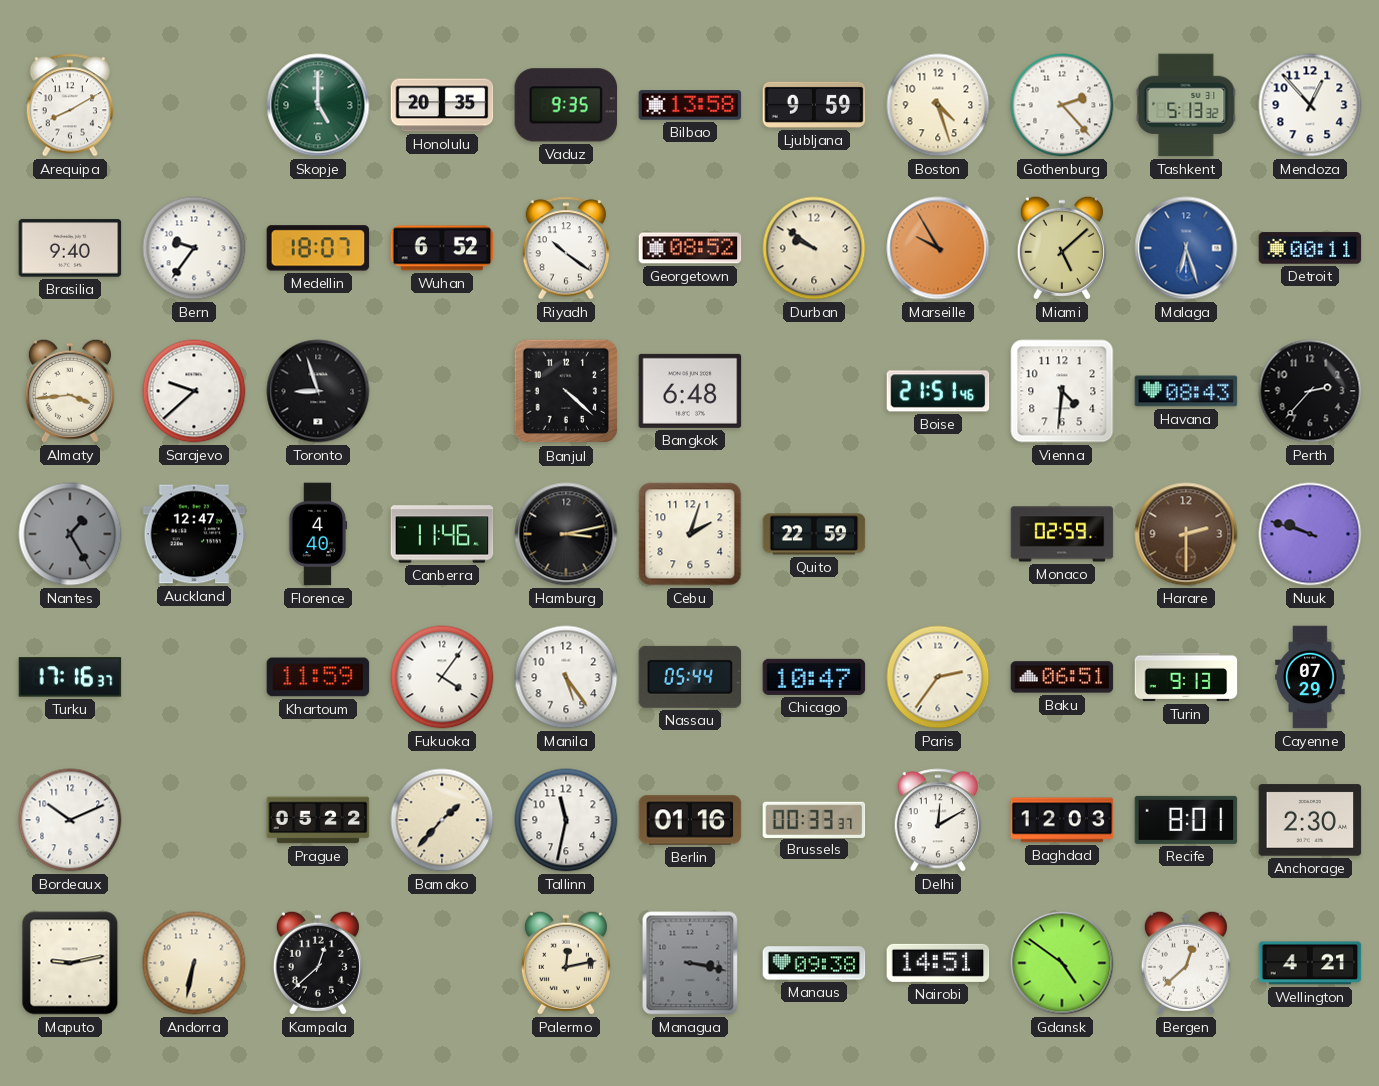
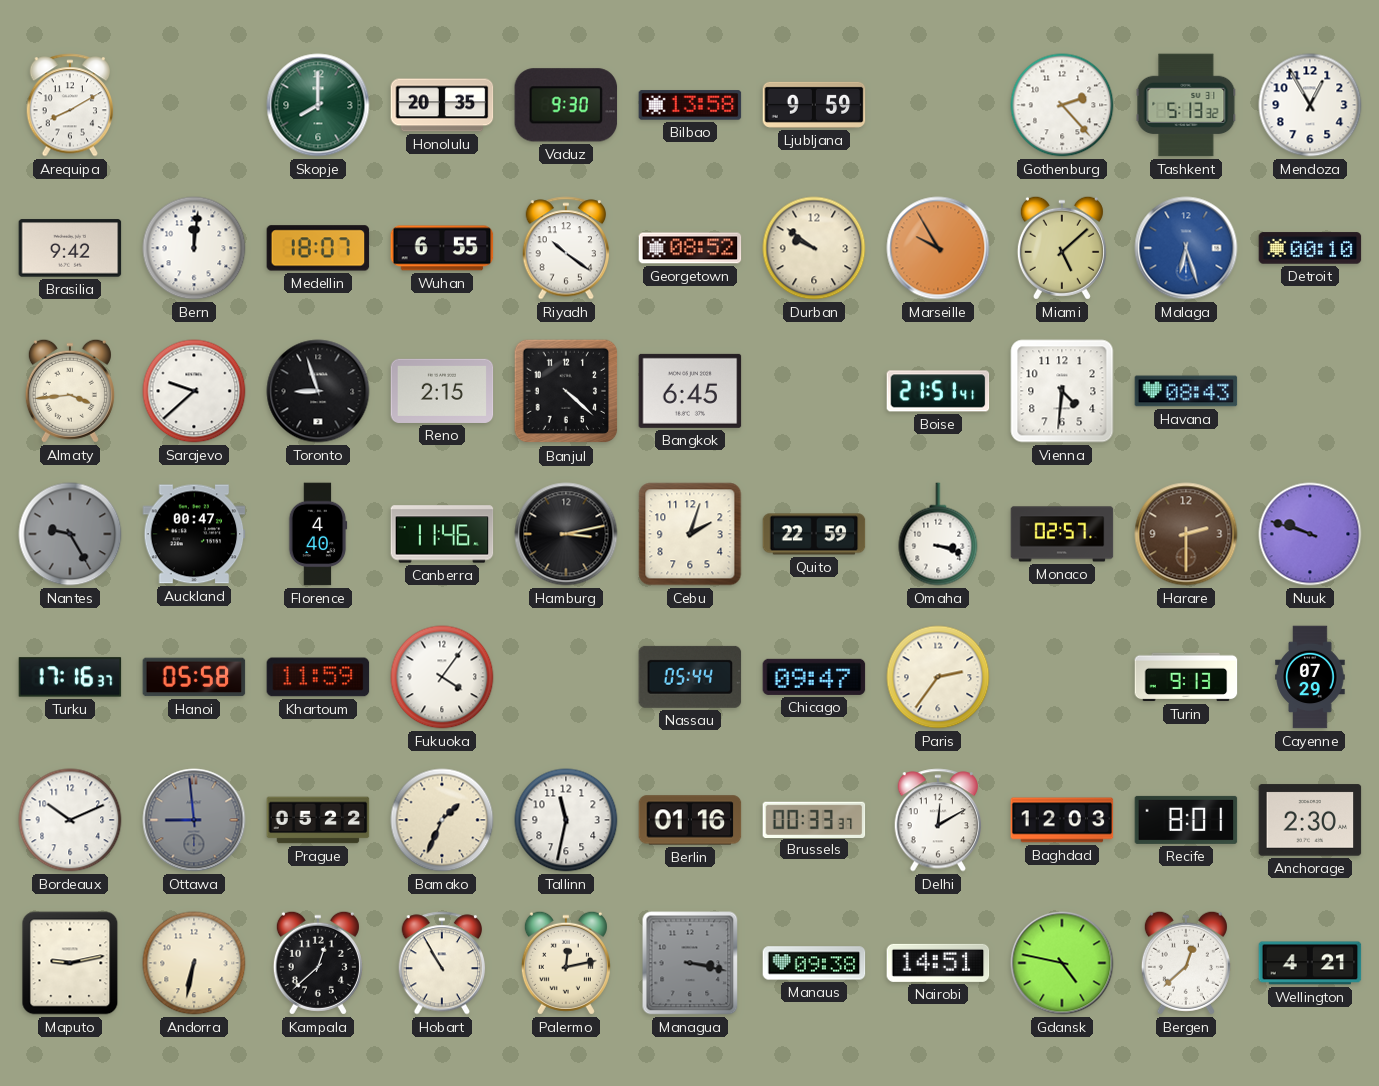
Skopje: 5:00 -> 8:00
Vaduz: 9:35 -> 9:30
Boston: 4:27 -> none
Mendoza: 12:53 -> 12:55
Brasilia: 9:40 -> 9:42
Bern: 9:36 -> 12:01
Wuhan: 6:52 -> 6:55
Detroit: 00:11 -> 00:10
Reno: none -> 2:15
Bangkok: 6:48 -> 6:45
Boise: 21:51:46 -> 21:51:41
Perth: 2:37 -> none
Nantes: 1:25 -> 9:25
Auckland: 12:47 -> 00:47
Omaha: none -> 3:18
Monaco: 02:59 -> 02:57
Hanoi: none -> 05:58
Manila: 5:24 -> none
Chicago: 10:47 -> 09:47
Baku: 06:51 -> none
Ottawa: none -> 8:59
Bamako: 1:37 -> 1:34
Hobart: none -> 10:55
Gdansk: 4:51 -> 4:47
